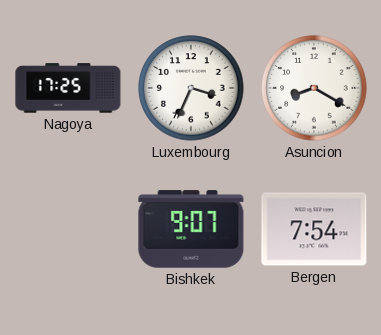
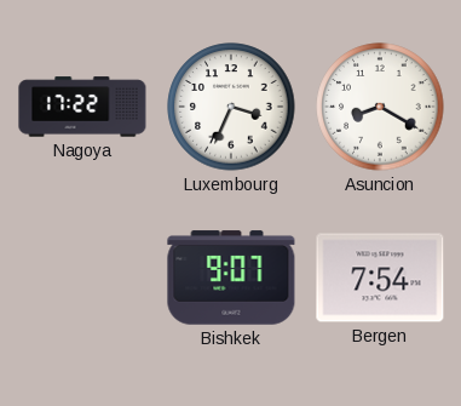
Nagoya: 17:25 -> 17:22
